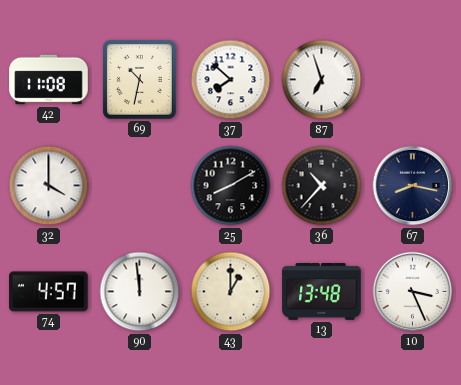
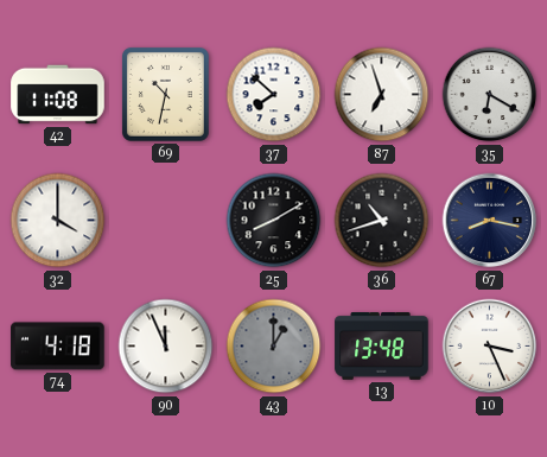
35: none -> 6:20
36: 10:37 -> 10:42
74: 4:57 -> 4:18
90: 11:59 -> 11:56
43 dial: cream -> grey
